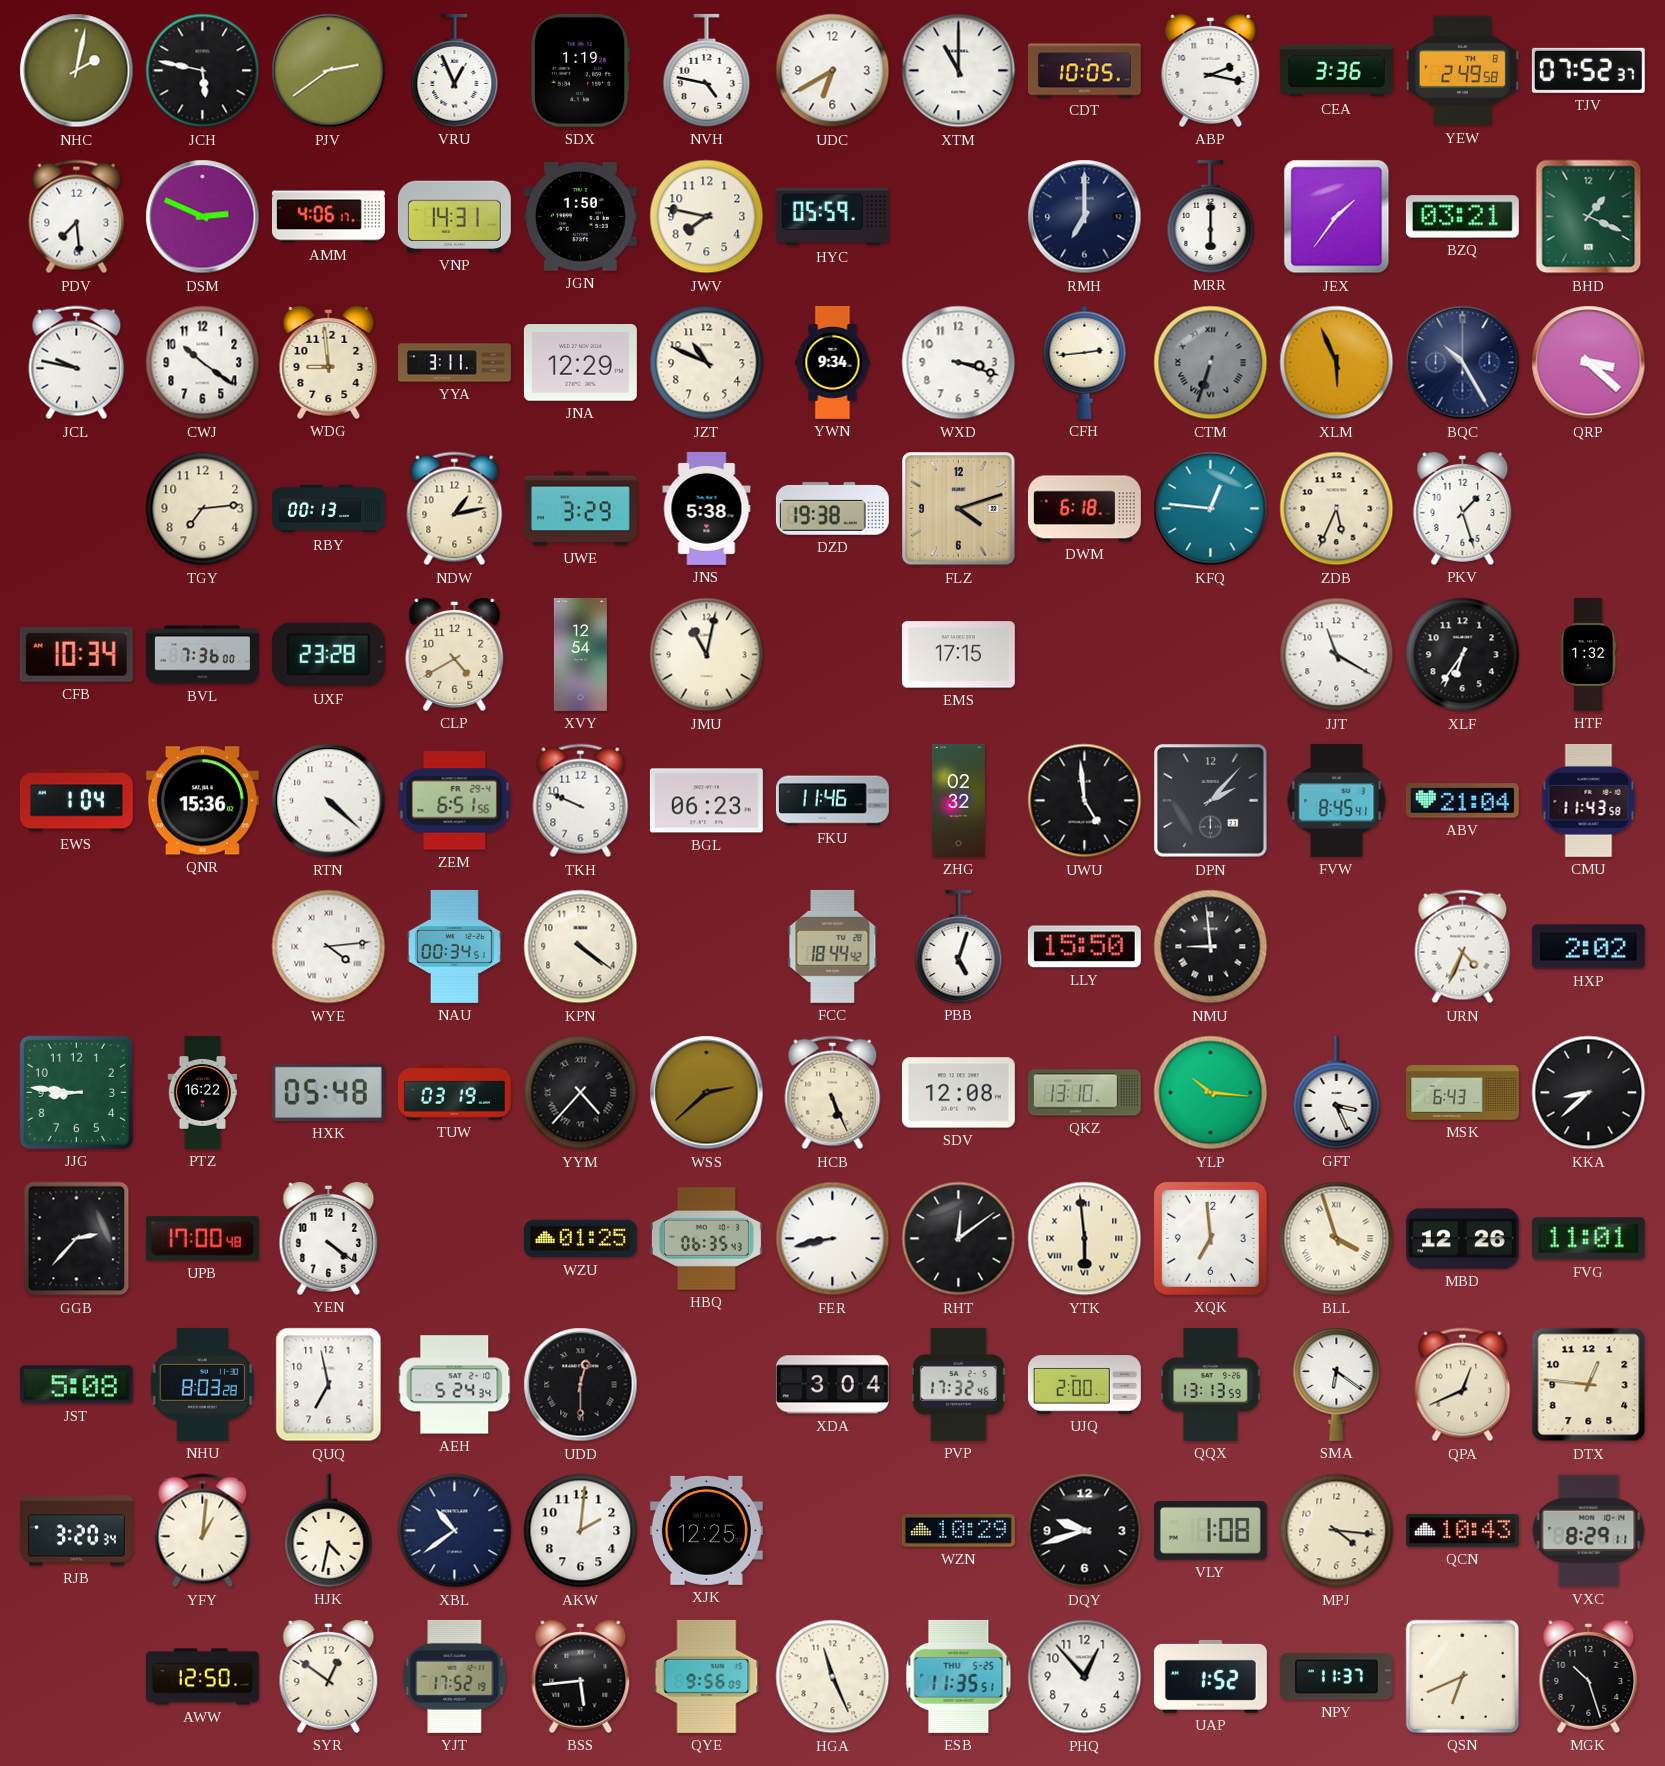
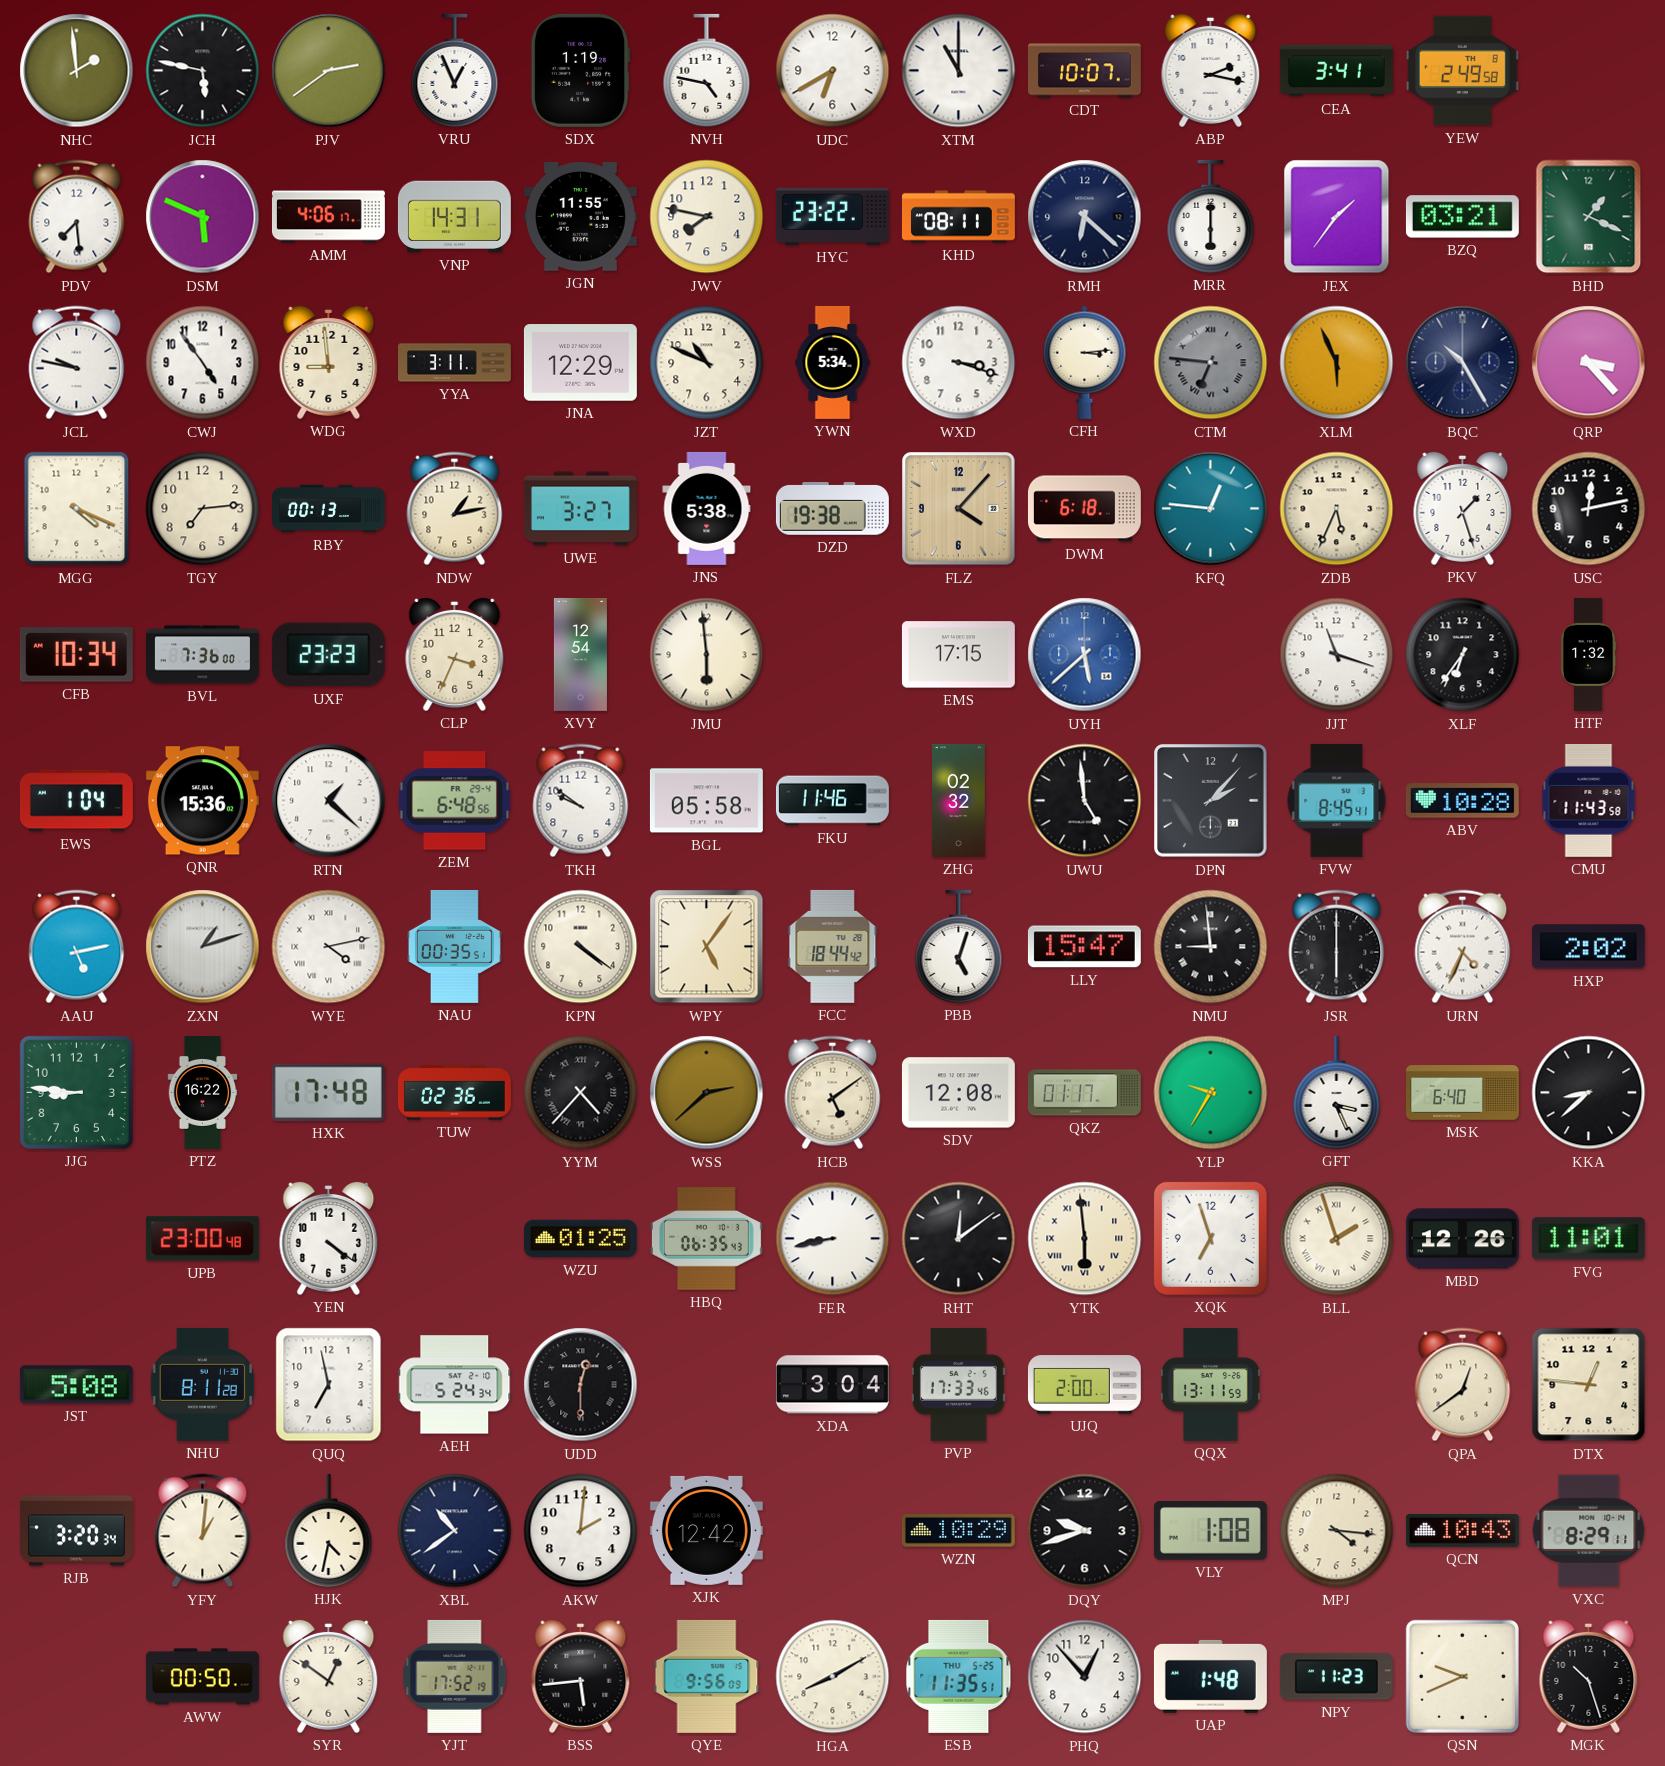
NHC: 2:02 -> 1:59
CDT: 10:05 -> 10:07
CEA: 3:36 -> 3:41
TJV: 07:52 -> none
DSM: 2:49 -> 5:49
JGN: 1:50 -> 11:55
HYC: 05:59 -> 23:22
KHD: none -> 08:11
RMH: 7:00 -> 6:22
CWJ: 10:21 -> 4:54
YWN: 9:34 -> 5:34
CFH: 2:44 -> 3:14
CTM: 6:33 -> 6:46
QRP: 3:22 -> 3:23
MGG: none -> 4:19
UWE: 3:29 -> 3:27
FLZ: 4:12 -> 4:07
USC: none -> 12:13
UXF: 23:28 -> 23:23
CLP: 4:40 -> 3:34
JMU: 11:02 -> 5:59
UYH: none -> 5:38
JJT: 11:20 -> 11:18
RTN: 4:22 -> 1:22
ZEM: 6:51 -> 6:48
TKH: 9:49 -> 9:51
BGL: 06:23 -> 05:58
ABV: 21:04 -> 10:28
AAU: none -> 5:13
ZXN: none -> 1:12
WYE: 4:14 -> 4:13
NAU: 00:34 -> 00:35
WPY: none -> 5:06
LLY: 15:50 -> 15:47
JSR: none -> 6:00
HXK: 05:48 -> 17:48
TUW: 03:19 -> 02:36
HCB: 5:26 -> 5:09
QKZ: 13:10 -> 01:17
YLP: 10:16 -> 9:35
MSK: 6:43 -> 6:40
GGB: 2:37 -> none
UPB: 17:00 -> 23:00
XQK: 6:59 -> 6:57
BLL: 3:57 -> 1:57
NHU: 8:03 -> 8:11
PVP: 17:32 -> 17:33
QQX: 13:13 -> 13:11
SMA: 6:21 -> none
QPA: 12:41 -> 12:39
XJK: 12:25 -> 12:42
AWW: 12:50 -> 00:50
HGA: 11:26 -> 8:10
UAP: 1:52 -> 1:48
NPY: 11:37 -> 11:23
QSN: 6:41 -> 9:41
